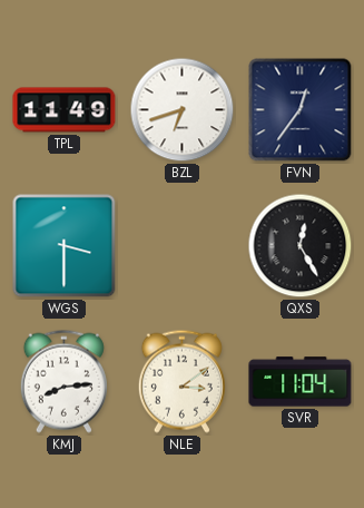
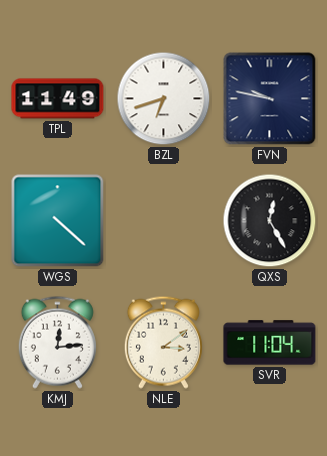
FVN: 12:36 -> 9:47
WGS: 3:30 -> 4:22
KMJ: 8:14 -> 12:14
